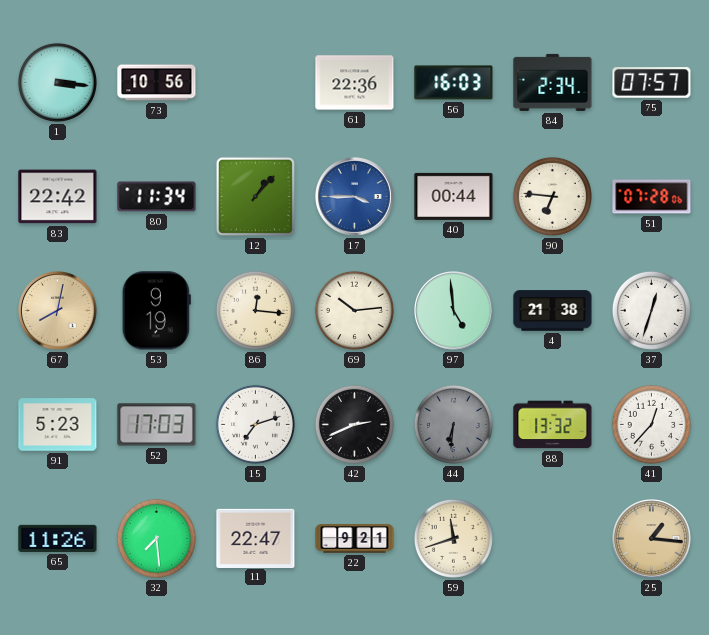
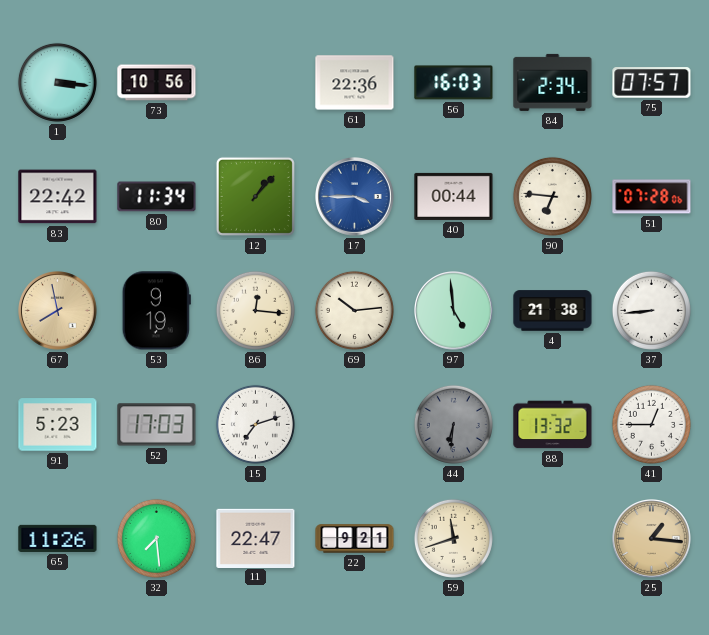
67: 8:02 -> 7:58
37: 12:33 -> 8:44
42: 2:41 -> none
41: 12:37 -> 12:45
